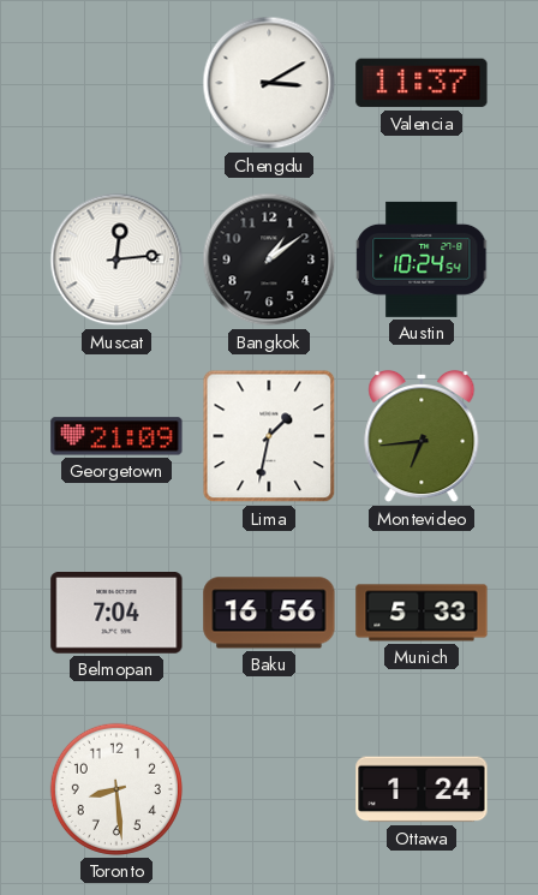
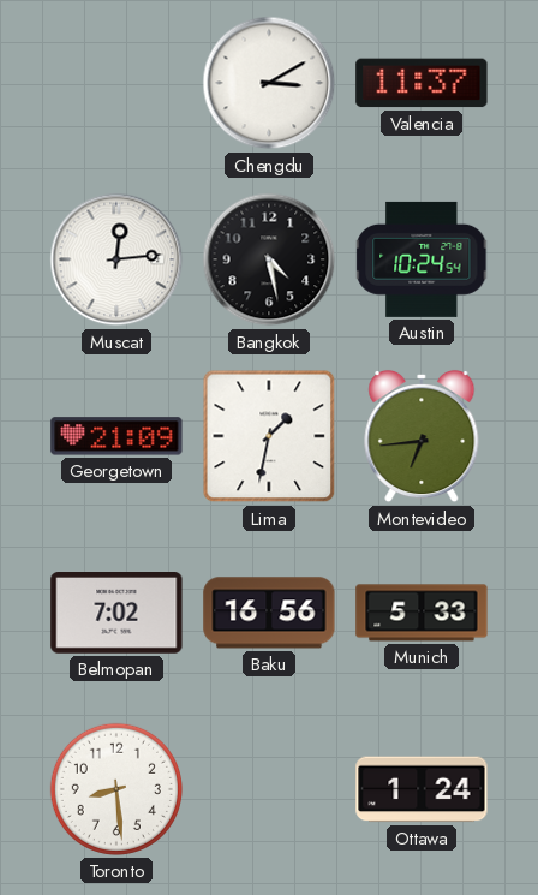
Bangkok: 1:09 -> 4:28
Belmopan: 7:04 -> 7:02
